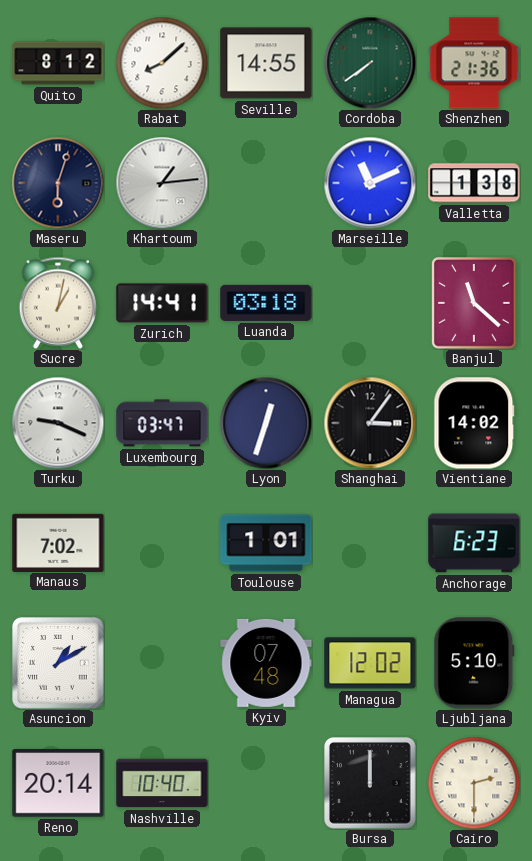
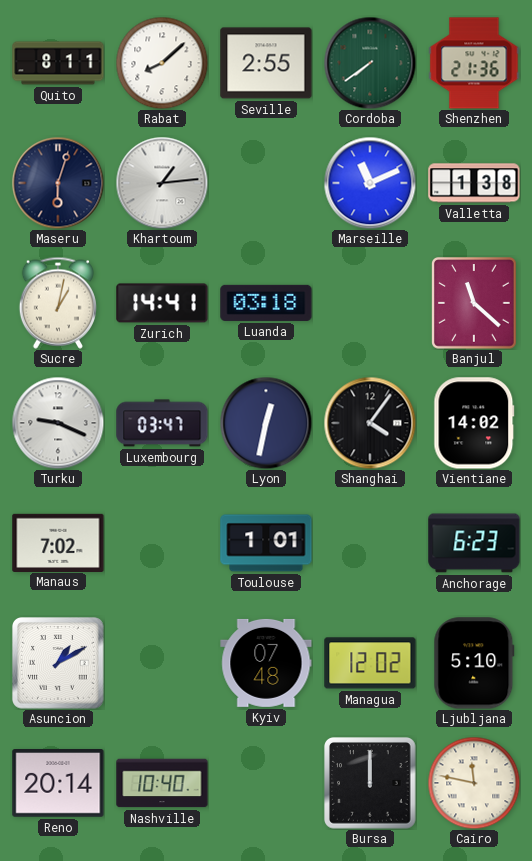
Quito: 8:12 -> 8:11
Seville: 14:55 -> 2:55
Lyon: 12:33 -> 12:32
Shanghai: 3:06 -> 4:06
Cairo: 2:30 -> 11:47
